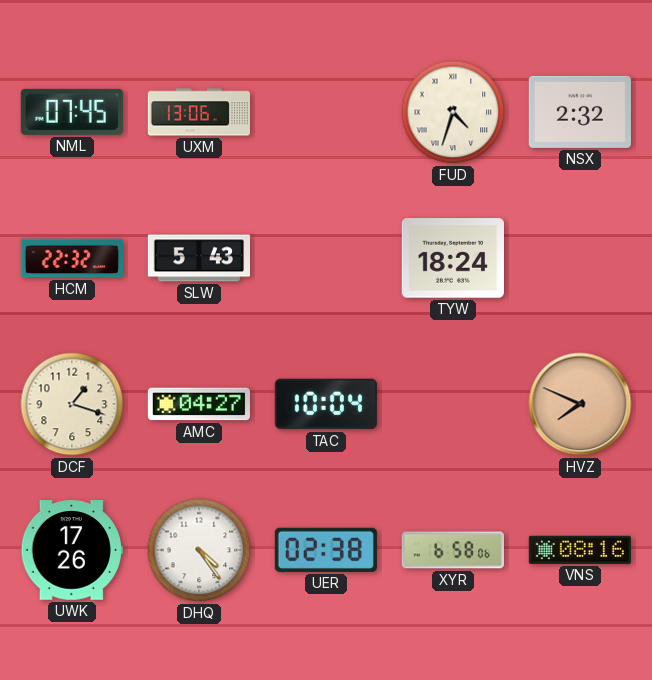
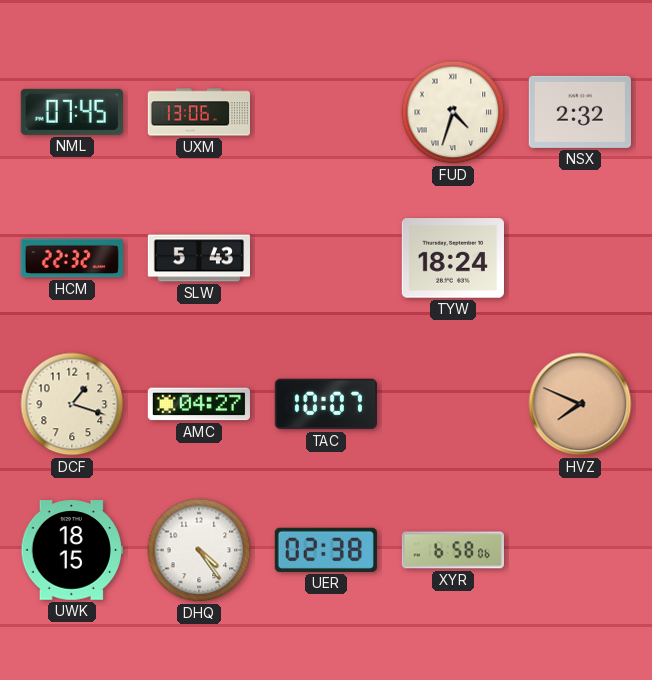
TAC: 10:04 -> 10:07
UWK: 17:26 -> 18:15
VNS: 08:16 -> none
